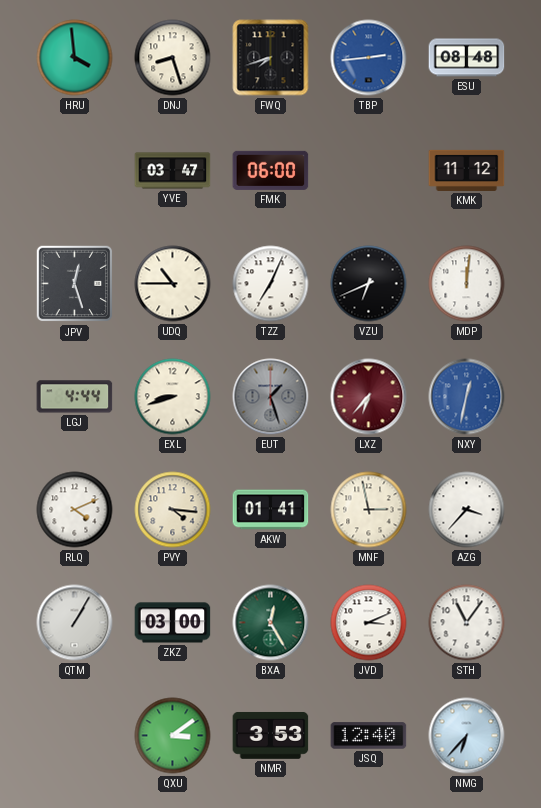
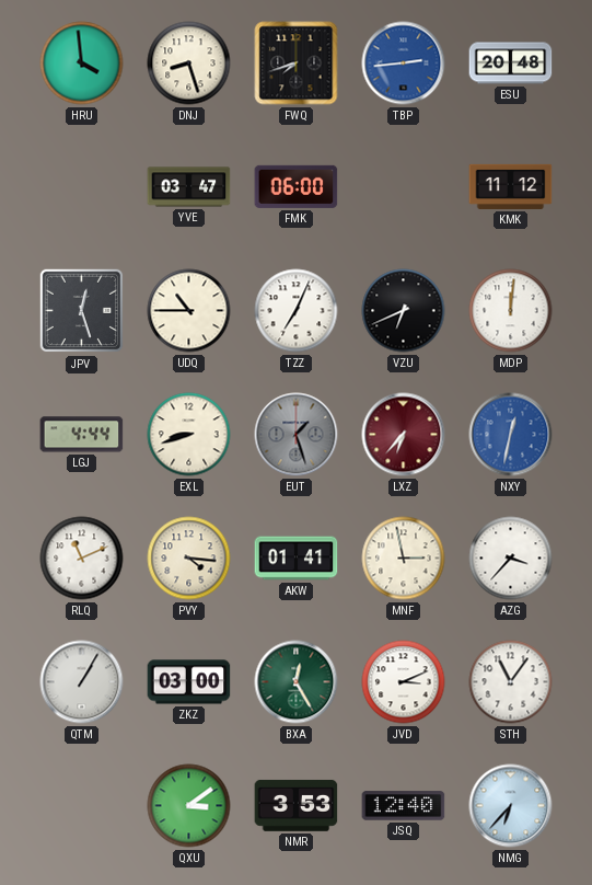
ESU: 08:48 -> 20:48
RLQ: 4:11 -> 11:11
